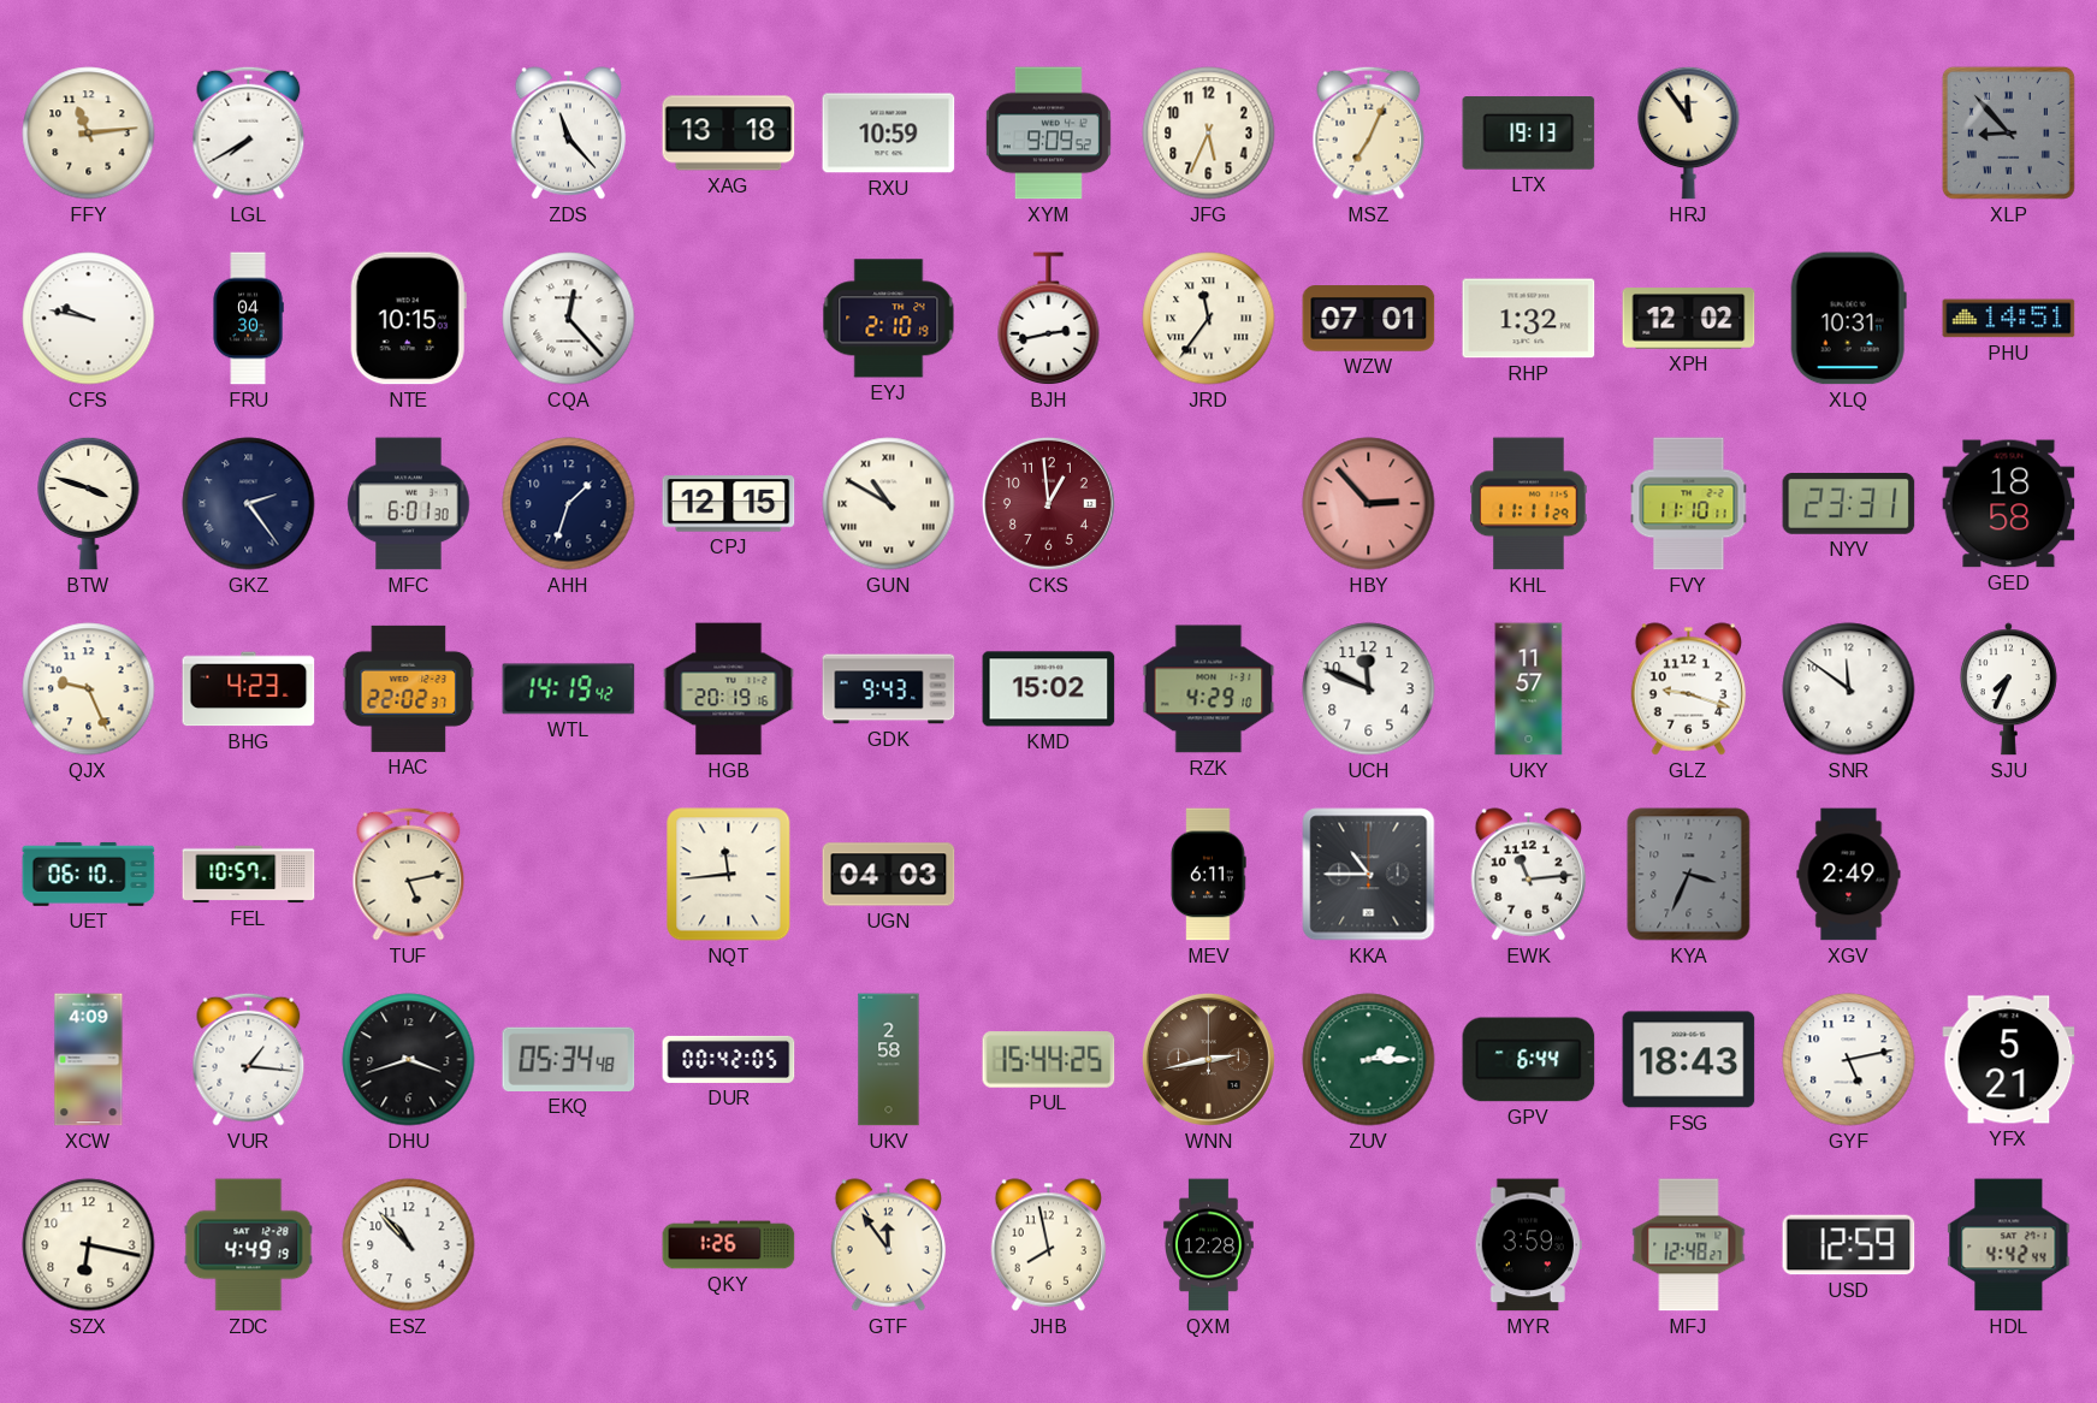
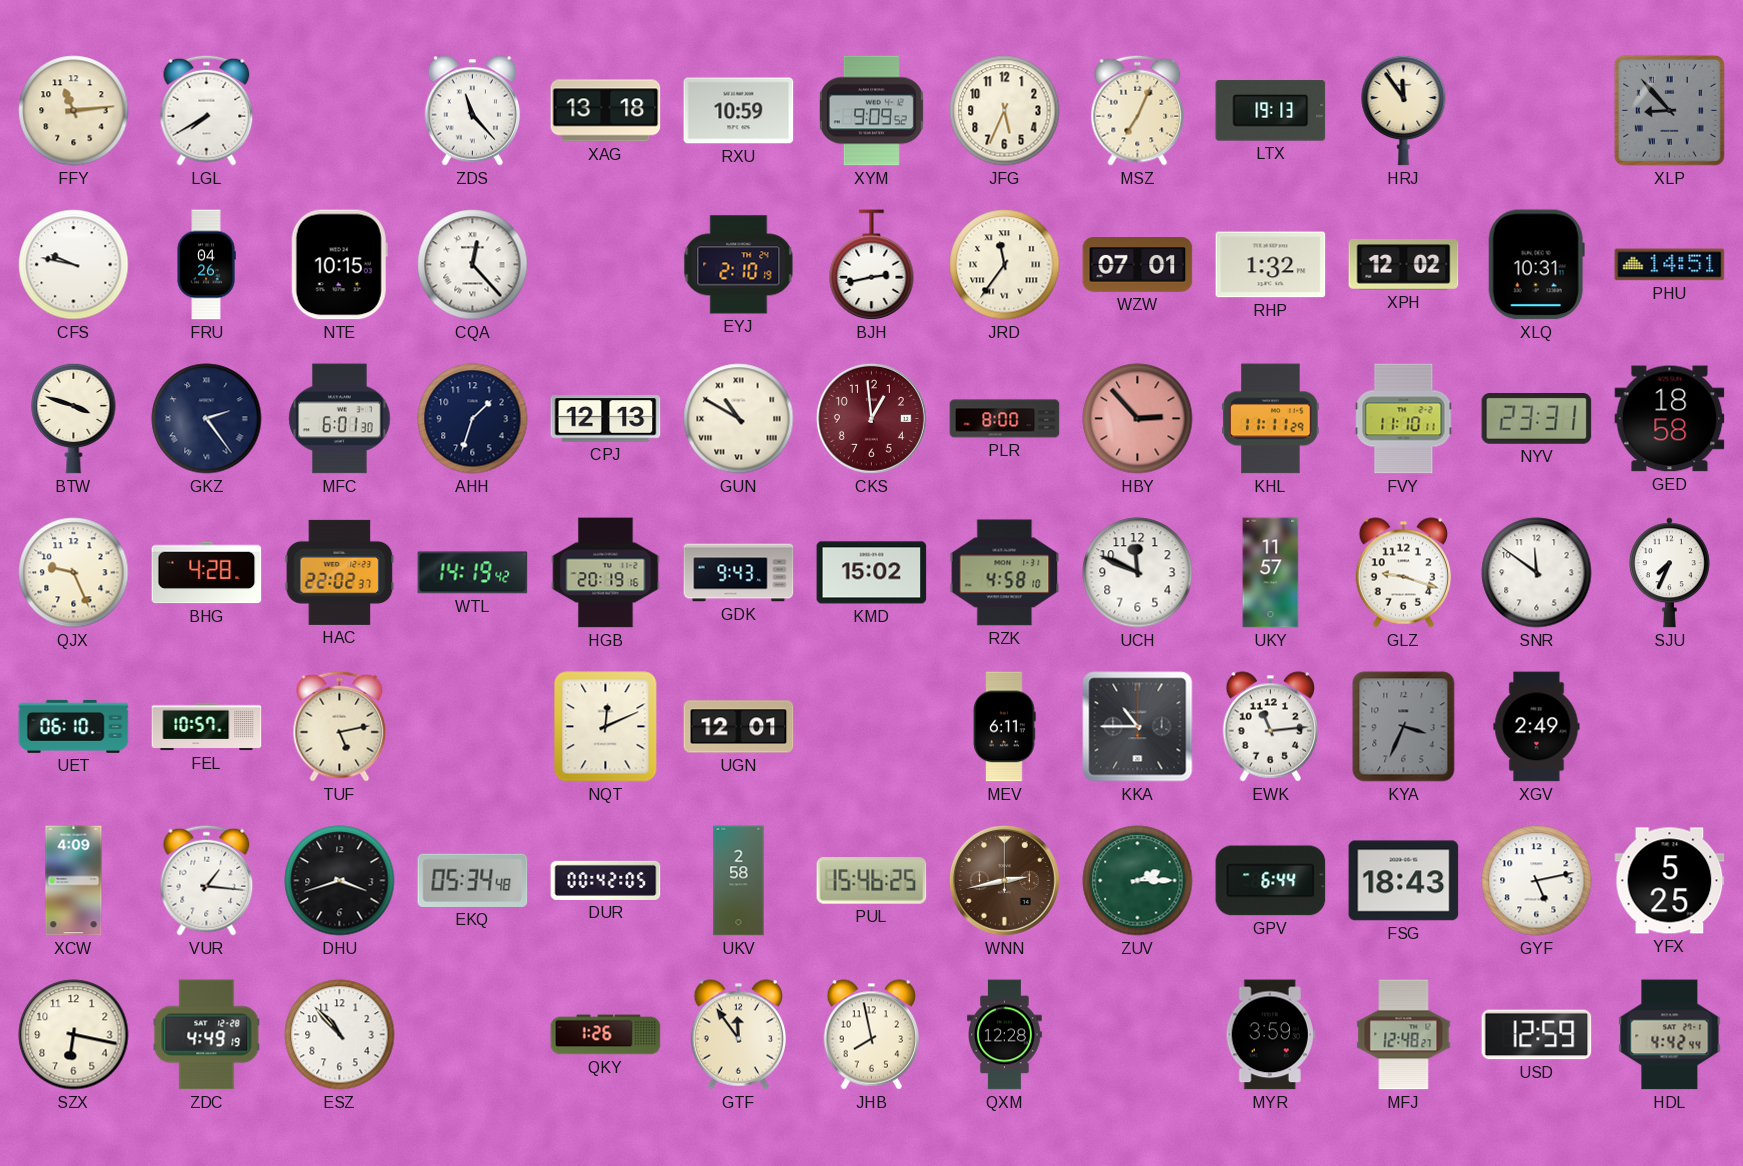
FRU: 04:30 -> 04:26
CPJ: 12:15 -> 12:13
PLR: none -> 8:00
BHG: 4:23 -> 4:28
RZK: 4:29 -> 4:58
NQT: 11:44 -> 12:11
UGN: 04:03 -> 12:01
PUL: 15:44 -> 15:46
YFX: 5:21 -> 5:25
